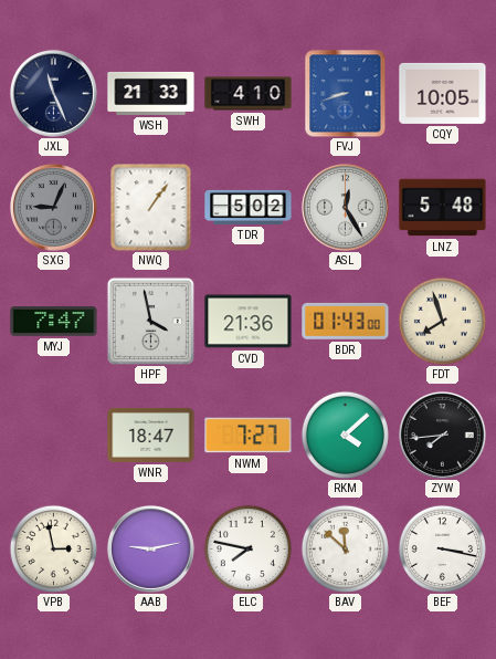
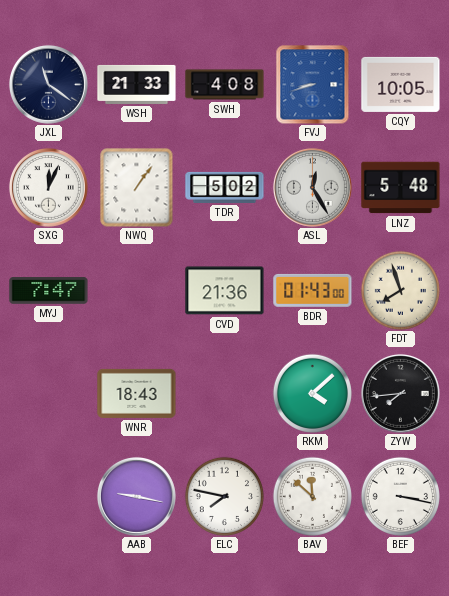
JXL: 11:26 -> 11:21
SWH: 4:10 -> 4:08
SXG: 9:04 -> 12:04
SXG dial: grey -> white
HPF: 3:58 -> none
WNR: 18:47 -> 18:43
NWM: 7:27 -> none
VPB: 2:58 -> none
AAB: 9:13 -> 9:17
